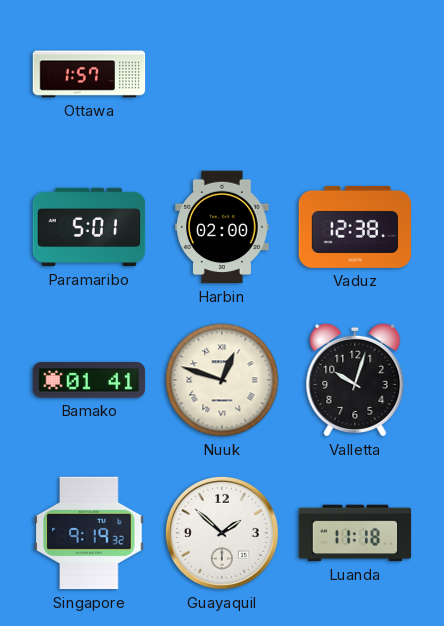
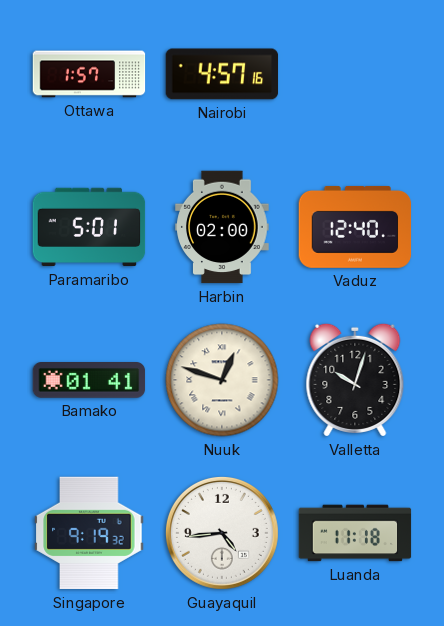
Nairobi: none -> 4:57
Vaduz: 12:38 -> 12:40
Guayaquil: 1:52 -> 4:44
